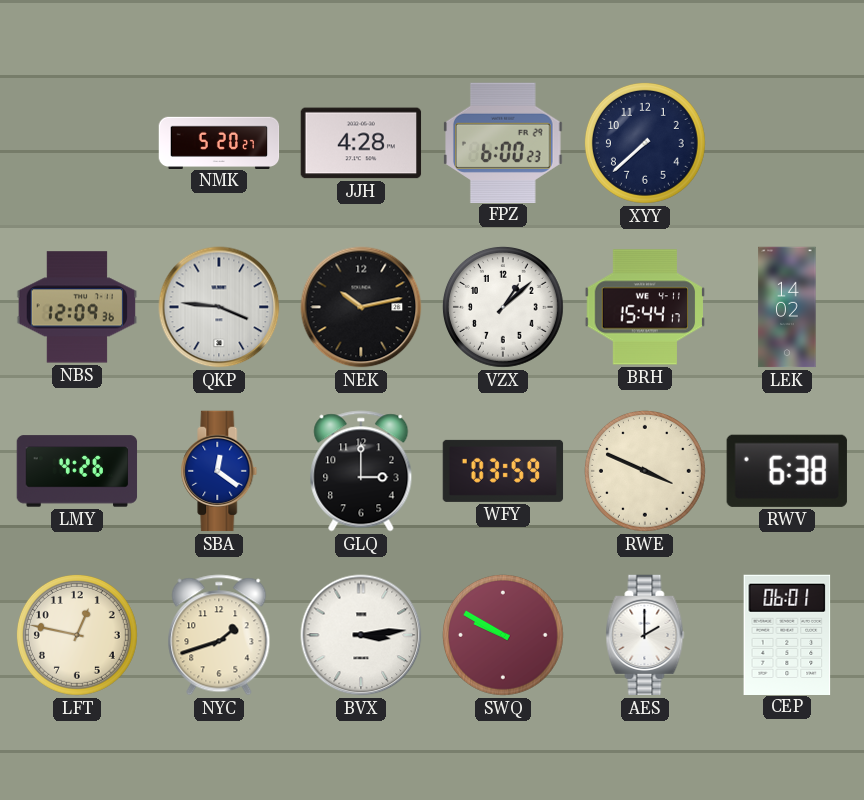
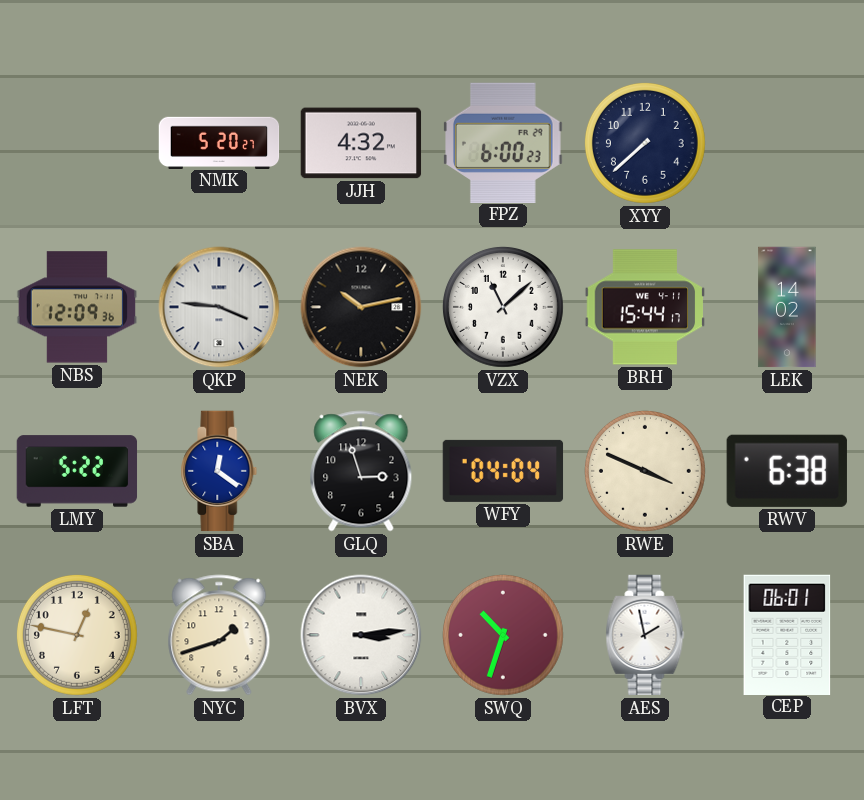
JJH: 4:28 -> 4:32
VZX: 1:08 -> 11:08
LMY: 4:26 -> 5:22
GLQ: 3:00 -> 2:57
WFY: 03:59 -> 04:04
SWQ: 9:50 -> 10:33
AES: 2:00 -> 1:58
